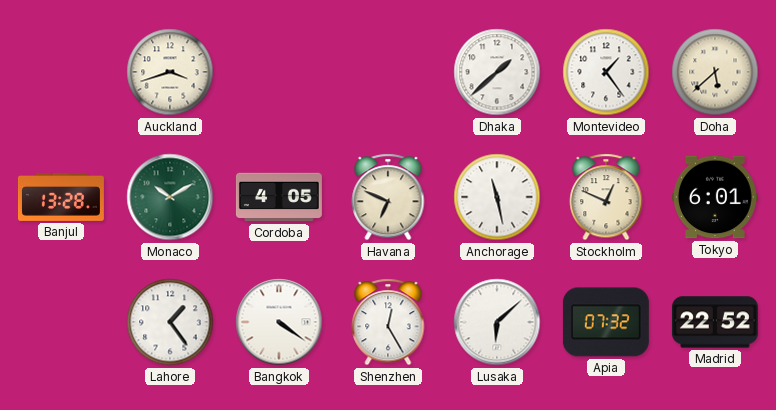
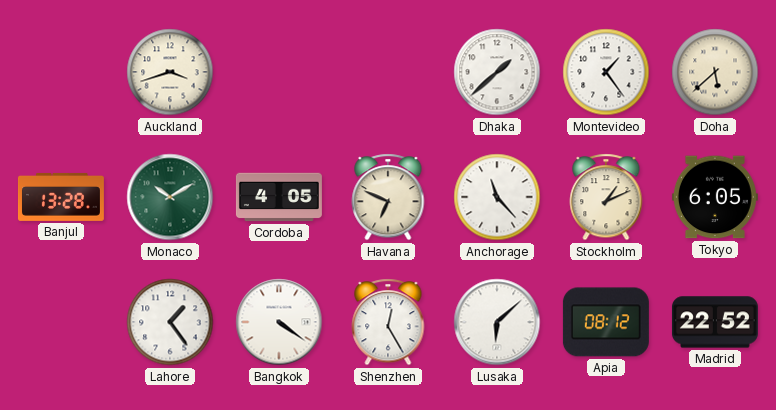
Anchorage: 11:28 -> 11:23
Stockholm: 12:49 -> 1:11
Tokyo: 6:01 -> 6:05
Apia: 07:32 -> 08:12
